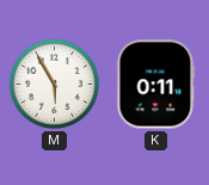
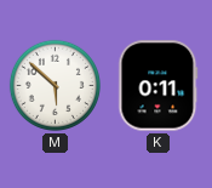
M: 5:55 -> 5:52
